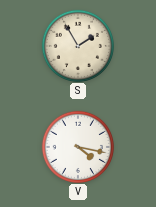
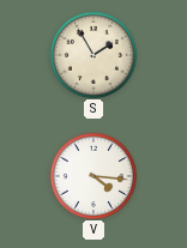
V: 4:17 -> 4:16
